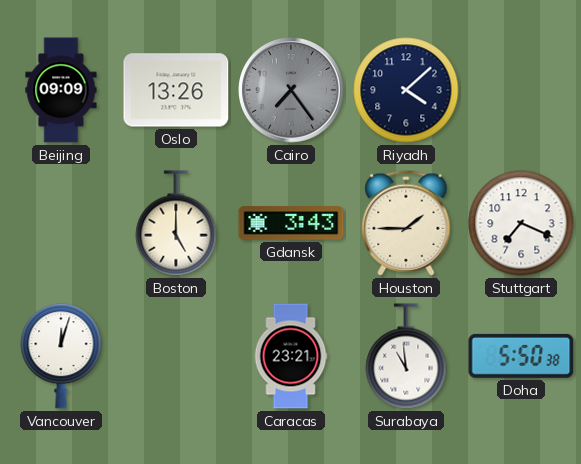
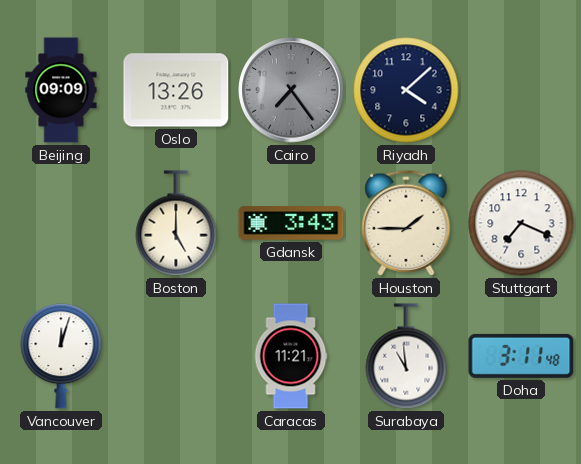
Caracas: 23:21 -> 11:21
Doha: 5:50 -> 3:11
